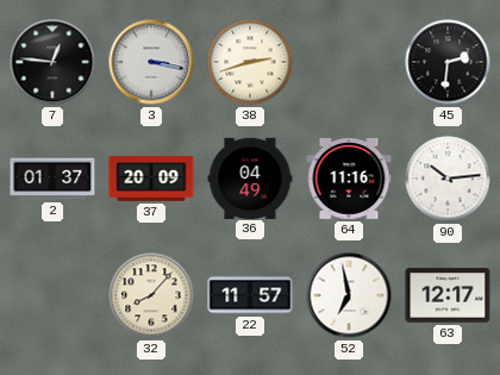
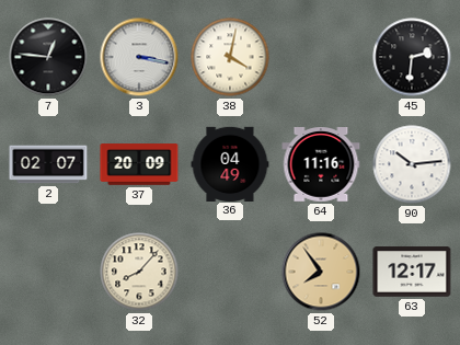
38: 2:42 -> 4:02
2: 01:37 -> 02:07
22: 11:57 -> none
52: 6:58 -> 7:54
52 dial: white -> champagne
